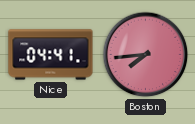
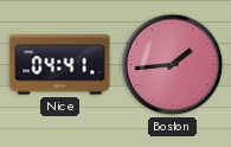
Boston: 7:44 -> 1:44
